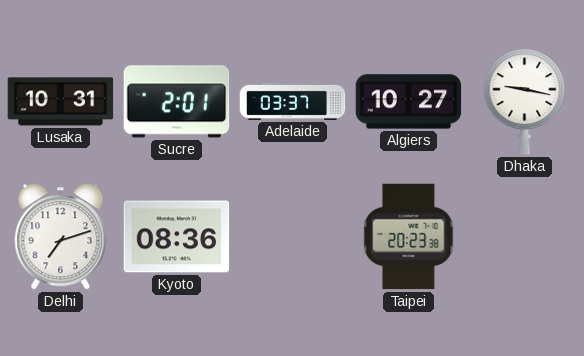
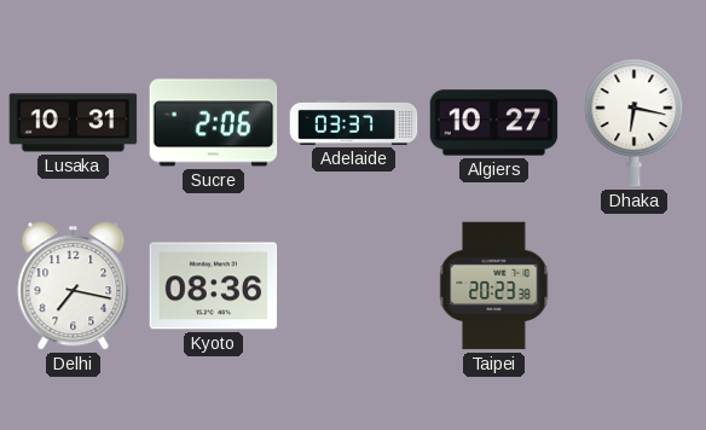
Sucre: 2:01 -> 2:06
Dhaka: 9:17 -> 6:17
Delhi: 7:12 -> 7:17
